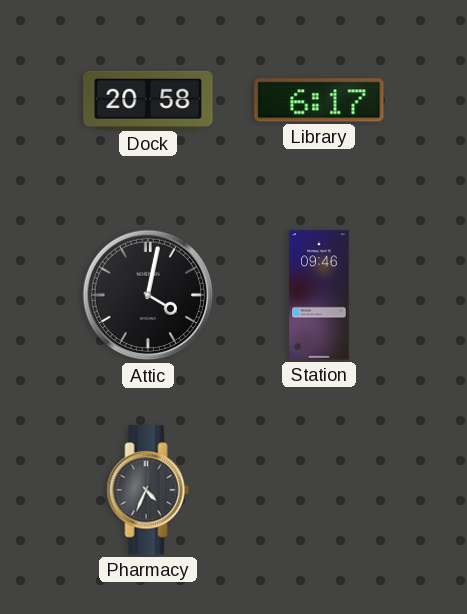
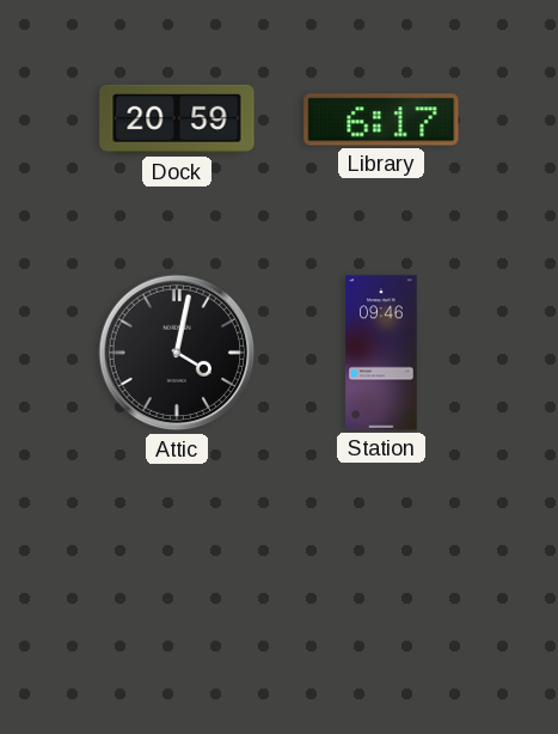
Dock: 20:58 -> 20:59
Pharmacy: 4:34 -> none
